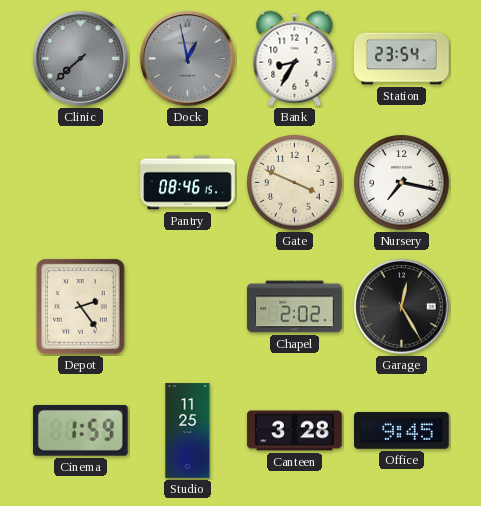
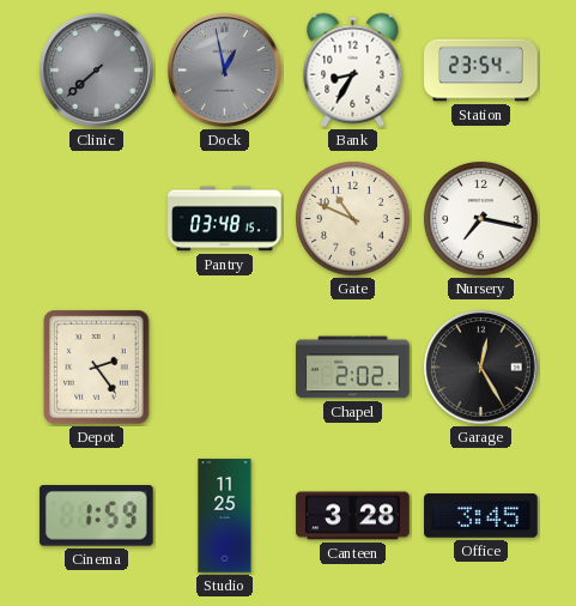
Pantry: 08:46 -> 03:48
Gate: 3:49 -> 10:49
Office: 9:45 -> 3:45
